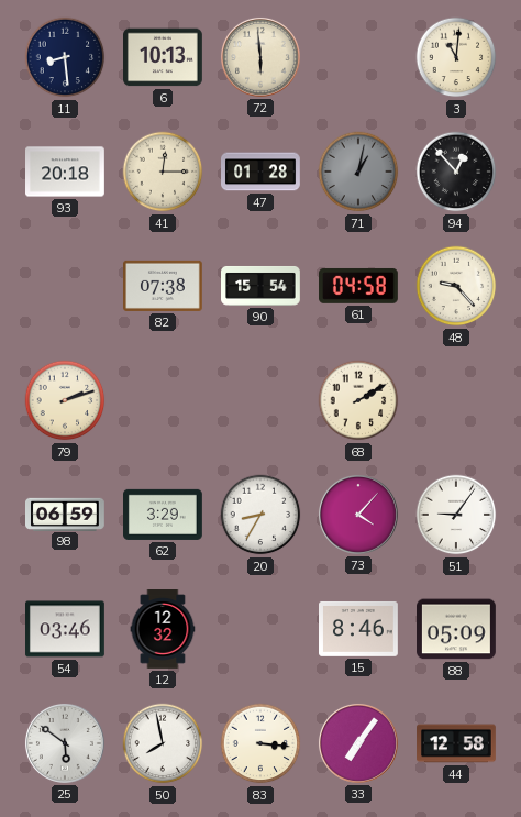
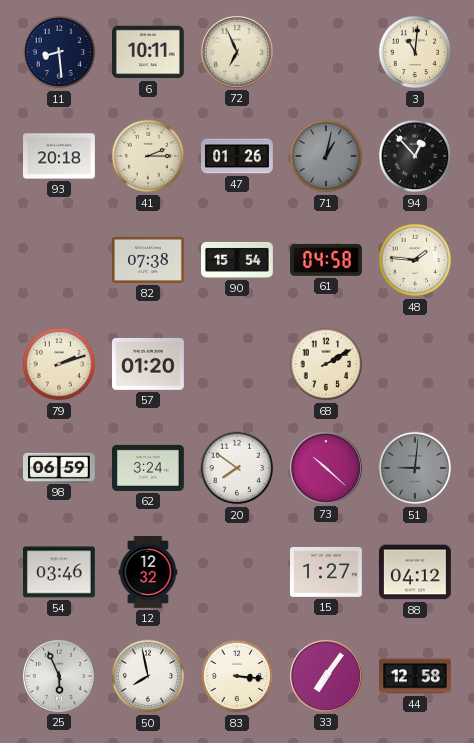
6: 10:13 -> 10:11
72: 5:59 -> 6:56
41: 12:15 -> 2:15
47: 01:28 -> 01:26
48: 9:23 -> 1:46
57: none -> 01:20
62: 3:29 -> 3:24
20: 8:35 -> 7:51
73: 4:07 -> 10:22
51: 9:06 -> 9:01
51 dial: white -> grey
15: 8:46 -> 1:27
88: 05:09 -> 04:12
25: 5:51 -> 5:56
